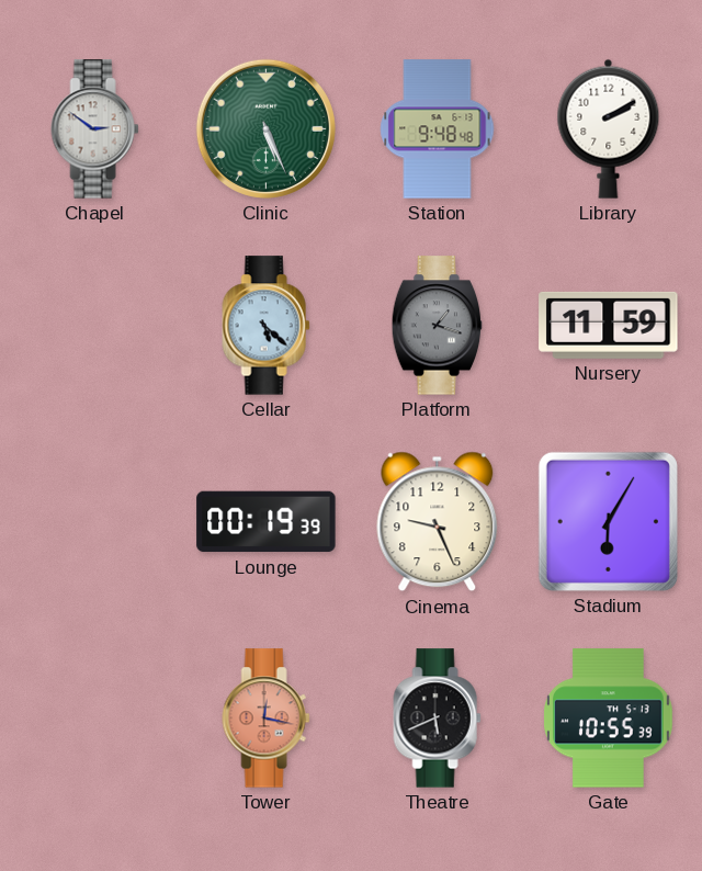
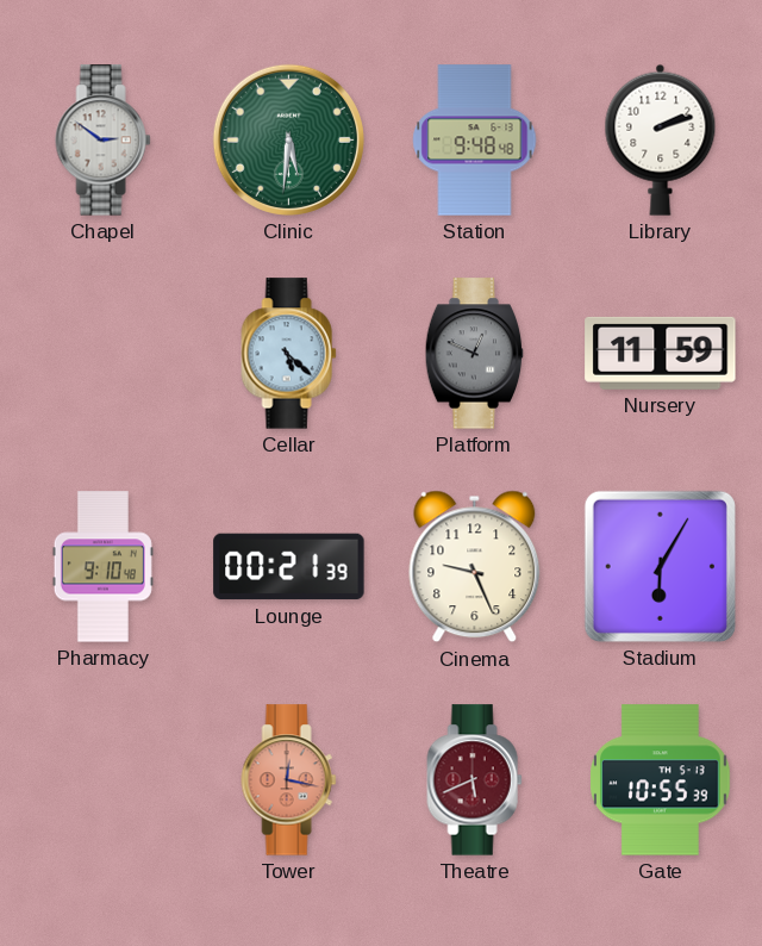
Clinic: 5:26 -> 5:31
Library: 2:10 -> 2:12
Platform: 1:18 -> 12:49
Pharmacy: none -> 9:10
Lounge: 00:19 -> 00:21
Theatre dial: black -> burgundy
